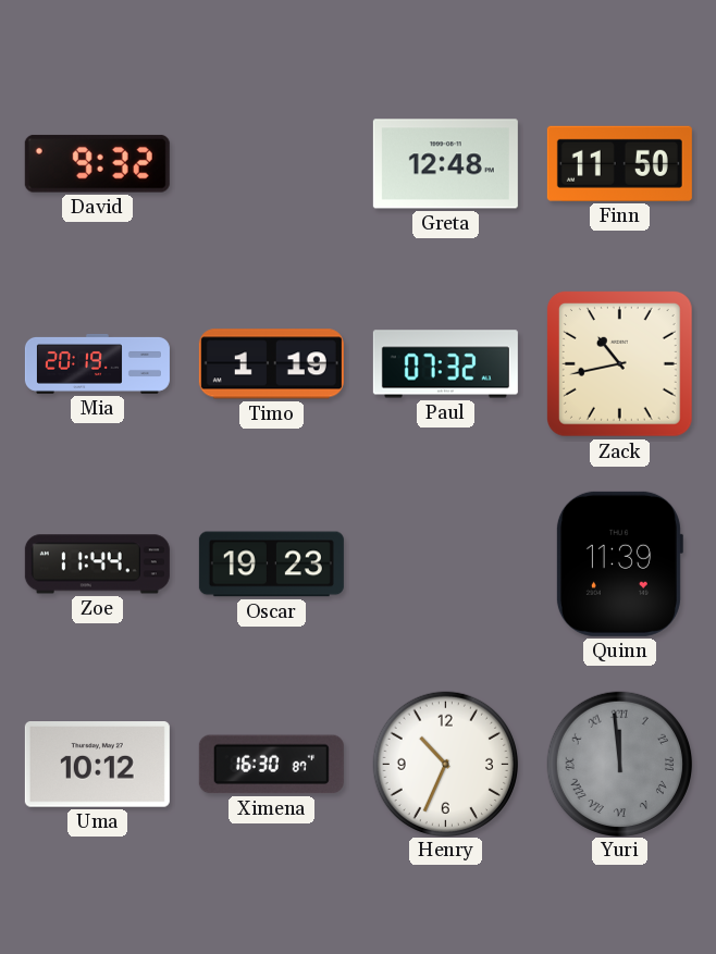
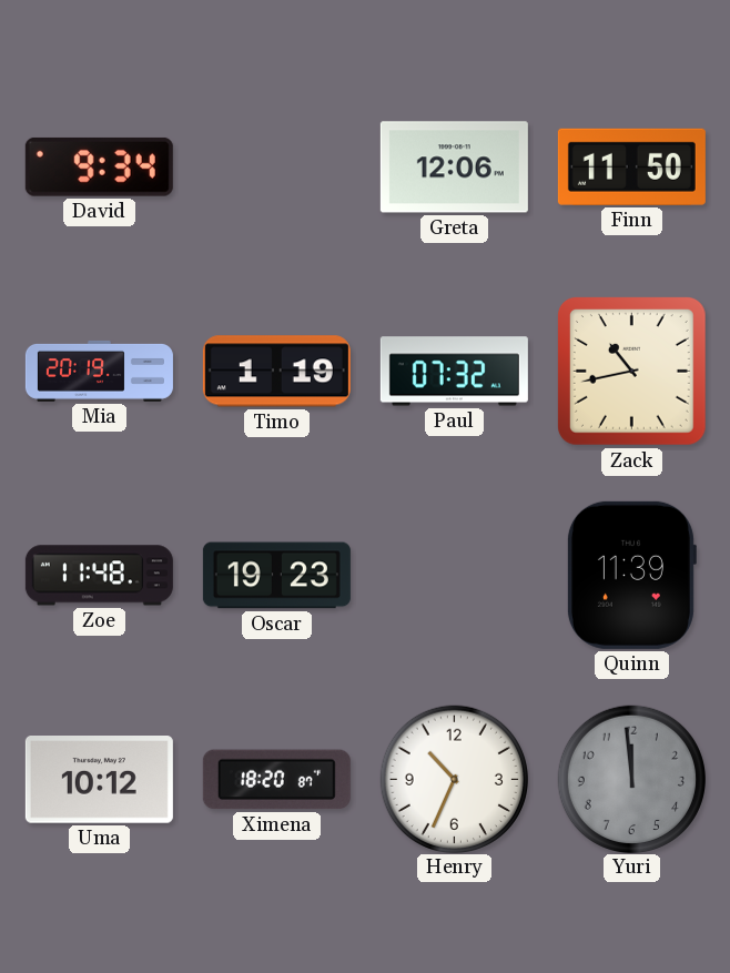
David: 9:32 -> 9:34
Greta: 12:48 -> 12:06
Zoe: 11:44 -> 11:48
Ximena: 16:30 -> 18:20
Yuri numerals: Roman -> Arabic
